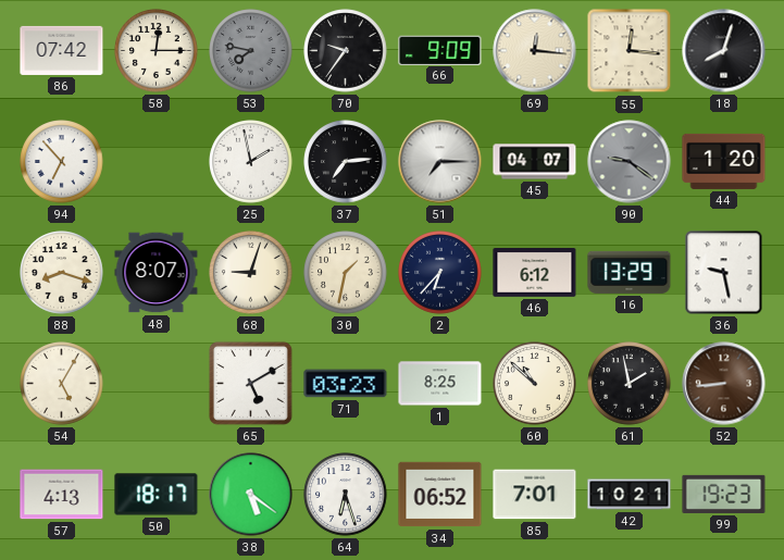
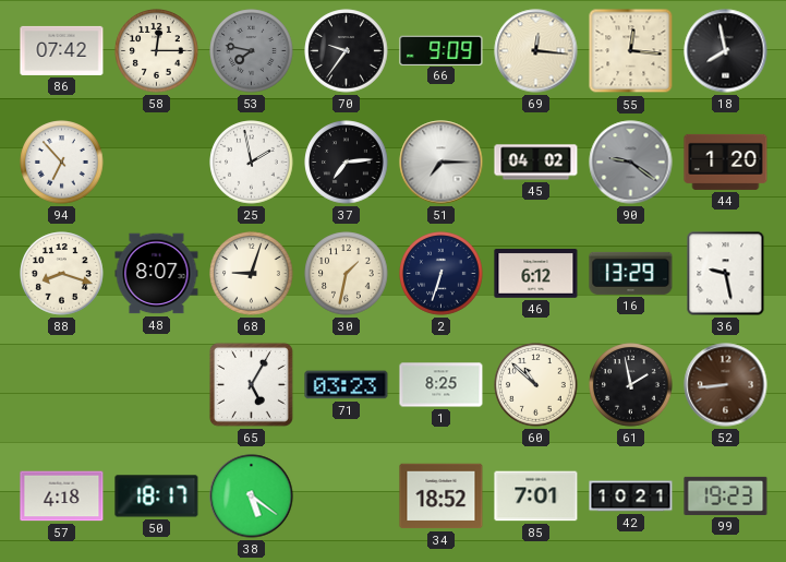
18: 8:03 -> 7:58
45: 04:07 -> 04:02
2: 6:37 -> 6:33
54: 5:05 -> none
65: 5:10 -> 5:05
57: 4:13 -> 4:18
64: 6:27 -> none
34: 06:52 -> 18:52
